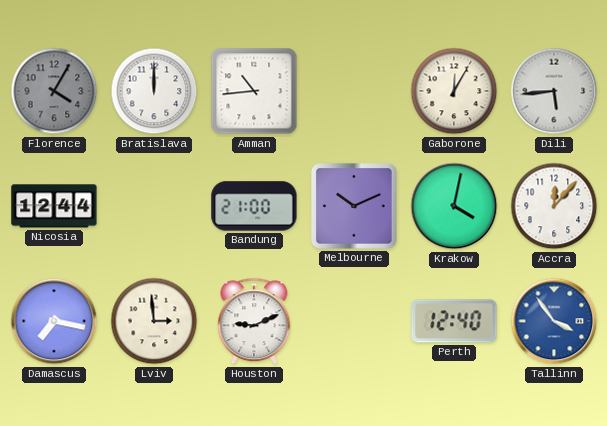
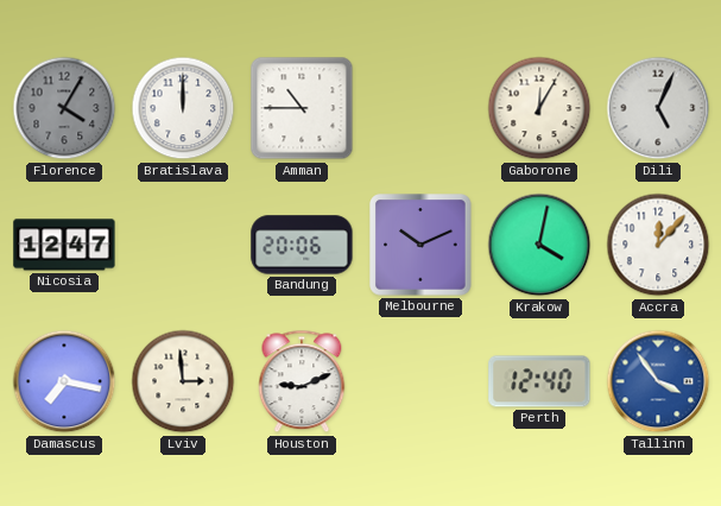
Amman: 10:44 -> 10:45
Dili: 5:44 -> 5:04
Nicosia: 12:44 -> 12:47
Bandung: 21:00 -> 20:06
